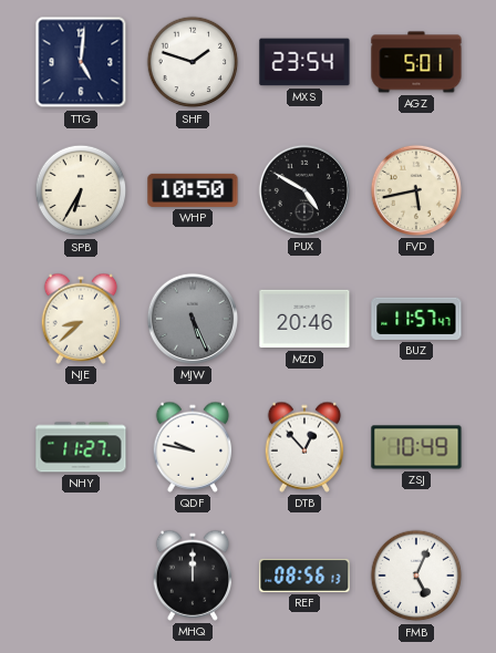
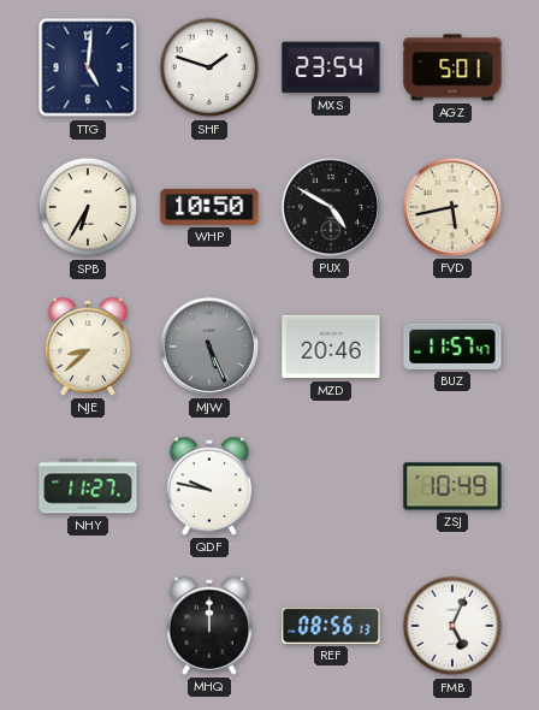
DTB: 12:53 -> none
